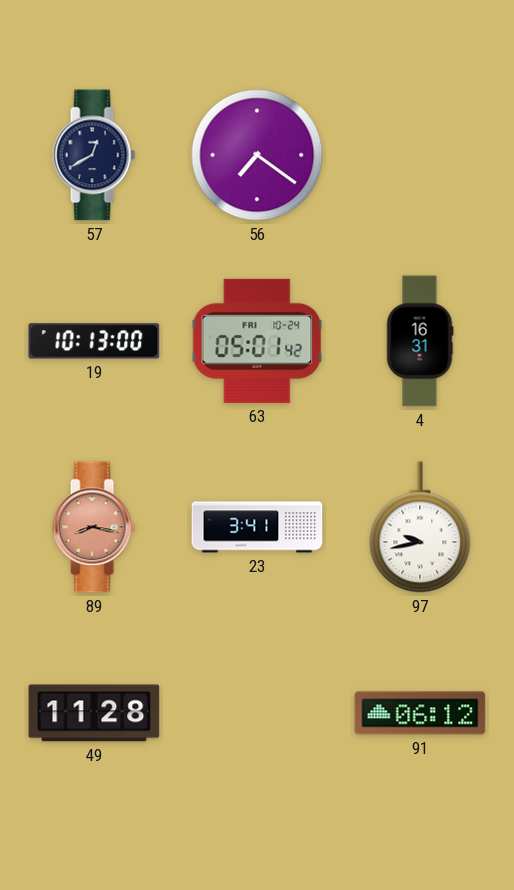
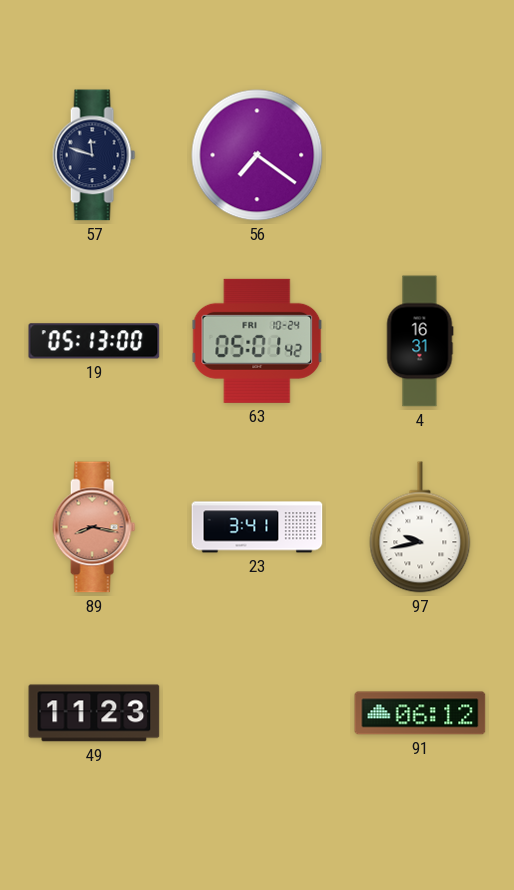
57: 12:40 -> 11:48
19: 10:13 -> 05:13
49: 11:28 -> 11:23
